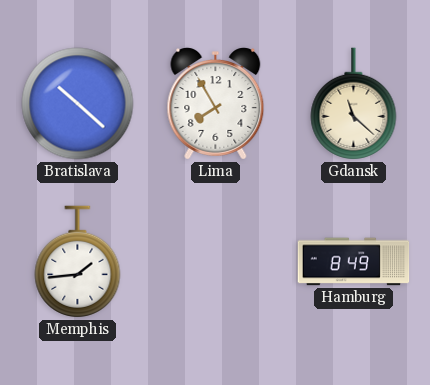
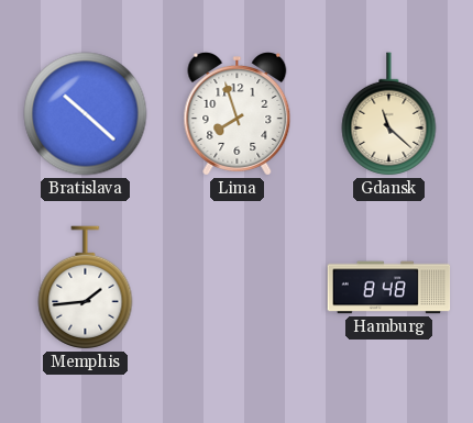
Lima: 7:55 -> 7:57
Hamburg: 8:49 -> 8:48
